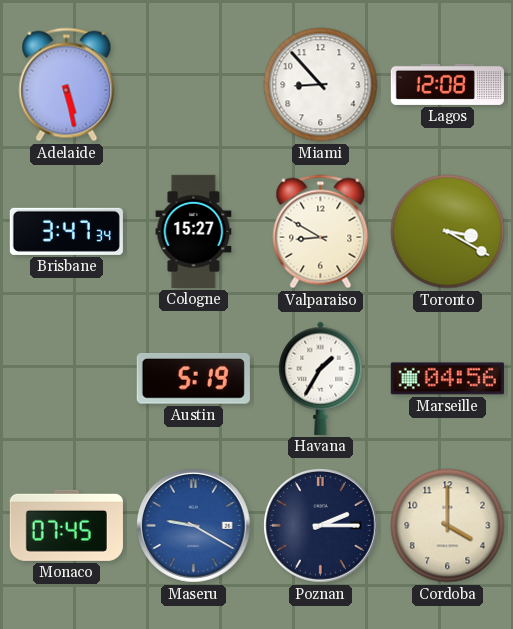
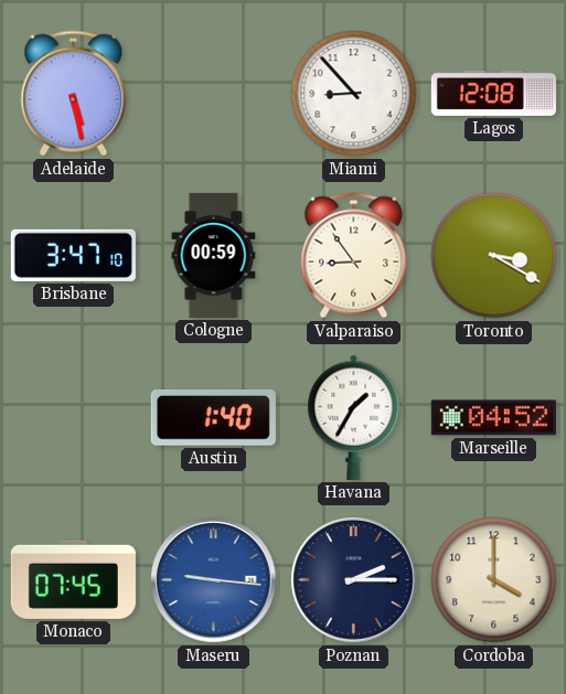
Brisbane: 3:47:34 -> 3:47:10
Cologne: 15:27 -> 00:59
Valparaiso: 8:50 -> 8:54
Austin: 5:19 -> 1:40
Marseille: 04:56 -> 04:52
Maseru: 9:20 -> 9:16
